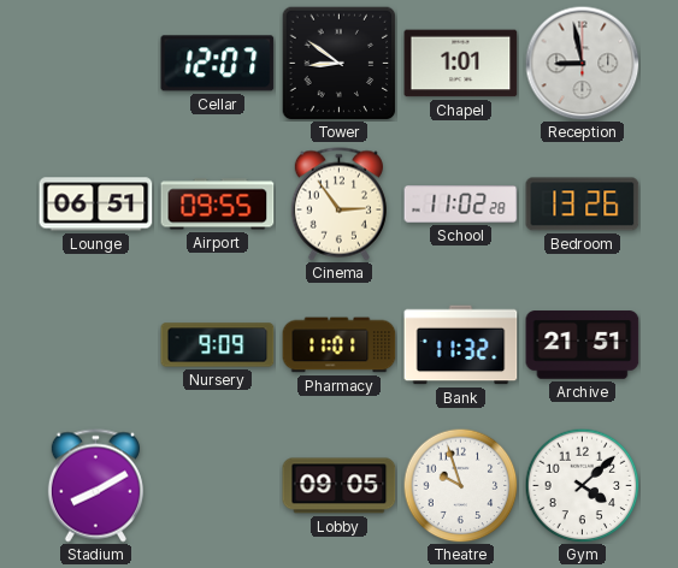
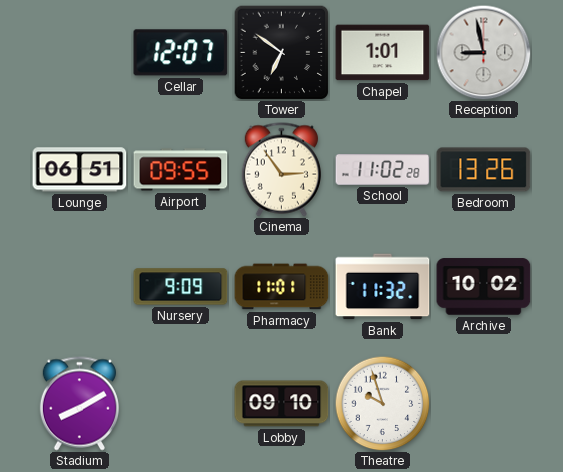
Tower: 8:51 -> 6:51
Archive: 21:51 -> 10:02
Lobby: 09:05 -> 09:10
Gym: 4:08 -> none
